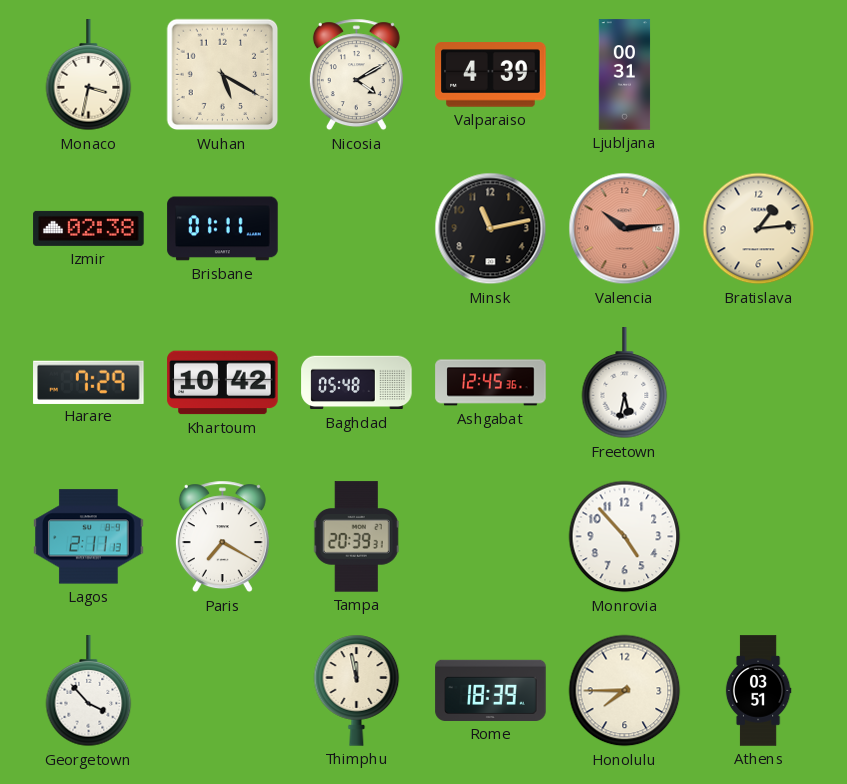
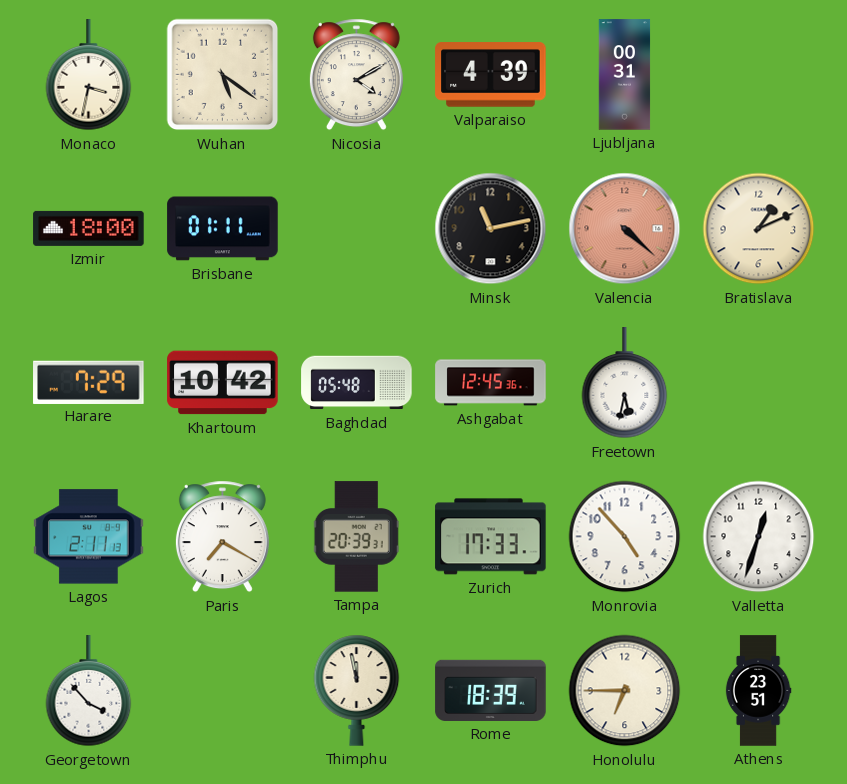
Wuhan: 5:20 -> 5:21
Izmir: 02:38 -> 18:00
Valencia: 10:14 -> 4:22
Bratislava: 1:14 -> 1:11
Zurich: none -> 17:33
Valletta: none -> 12:33
Honolulu: 7:45 -> 6:45
Athens: 03:51 -> 23:51
